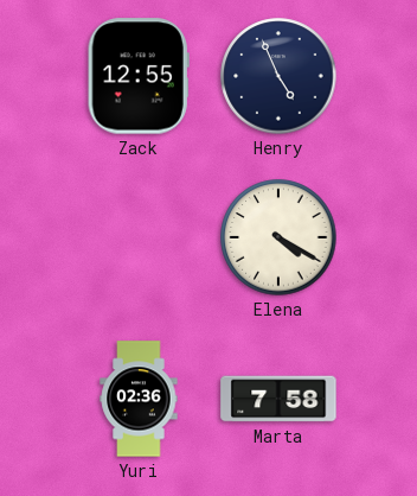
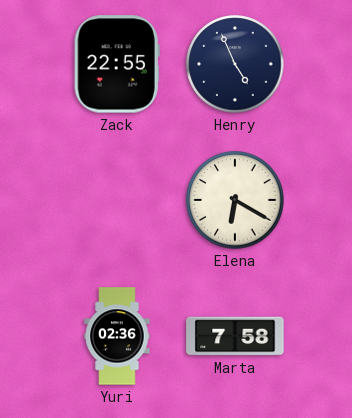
Zack: 12:55 -> 22:55
Elena: 4:20 -> 6:20
